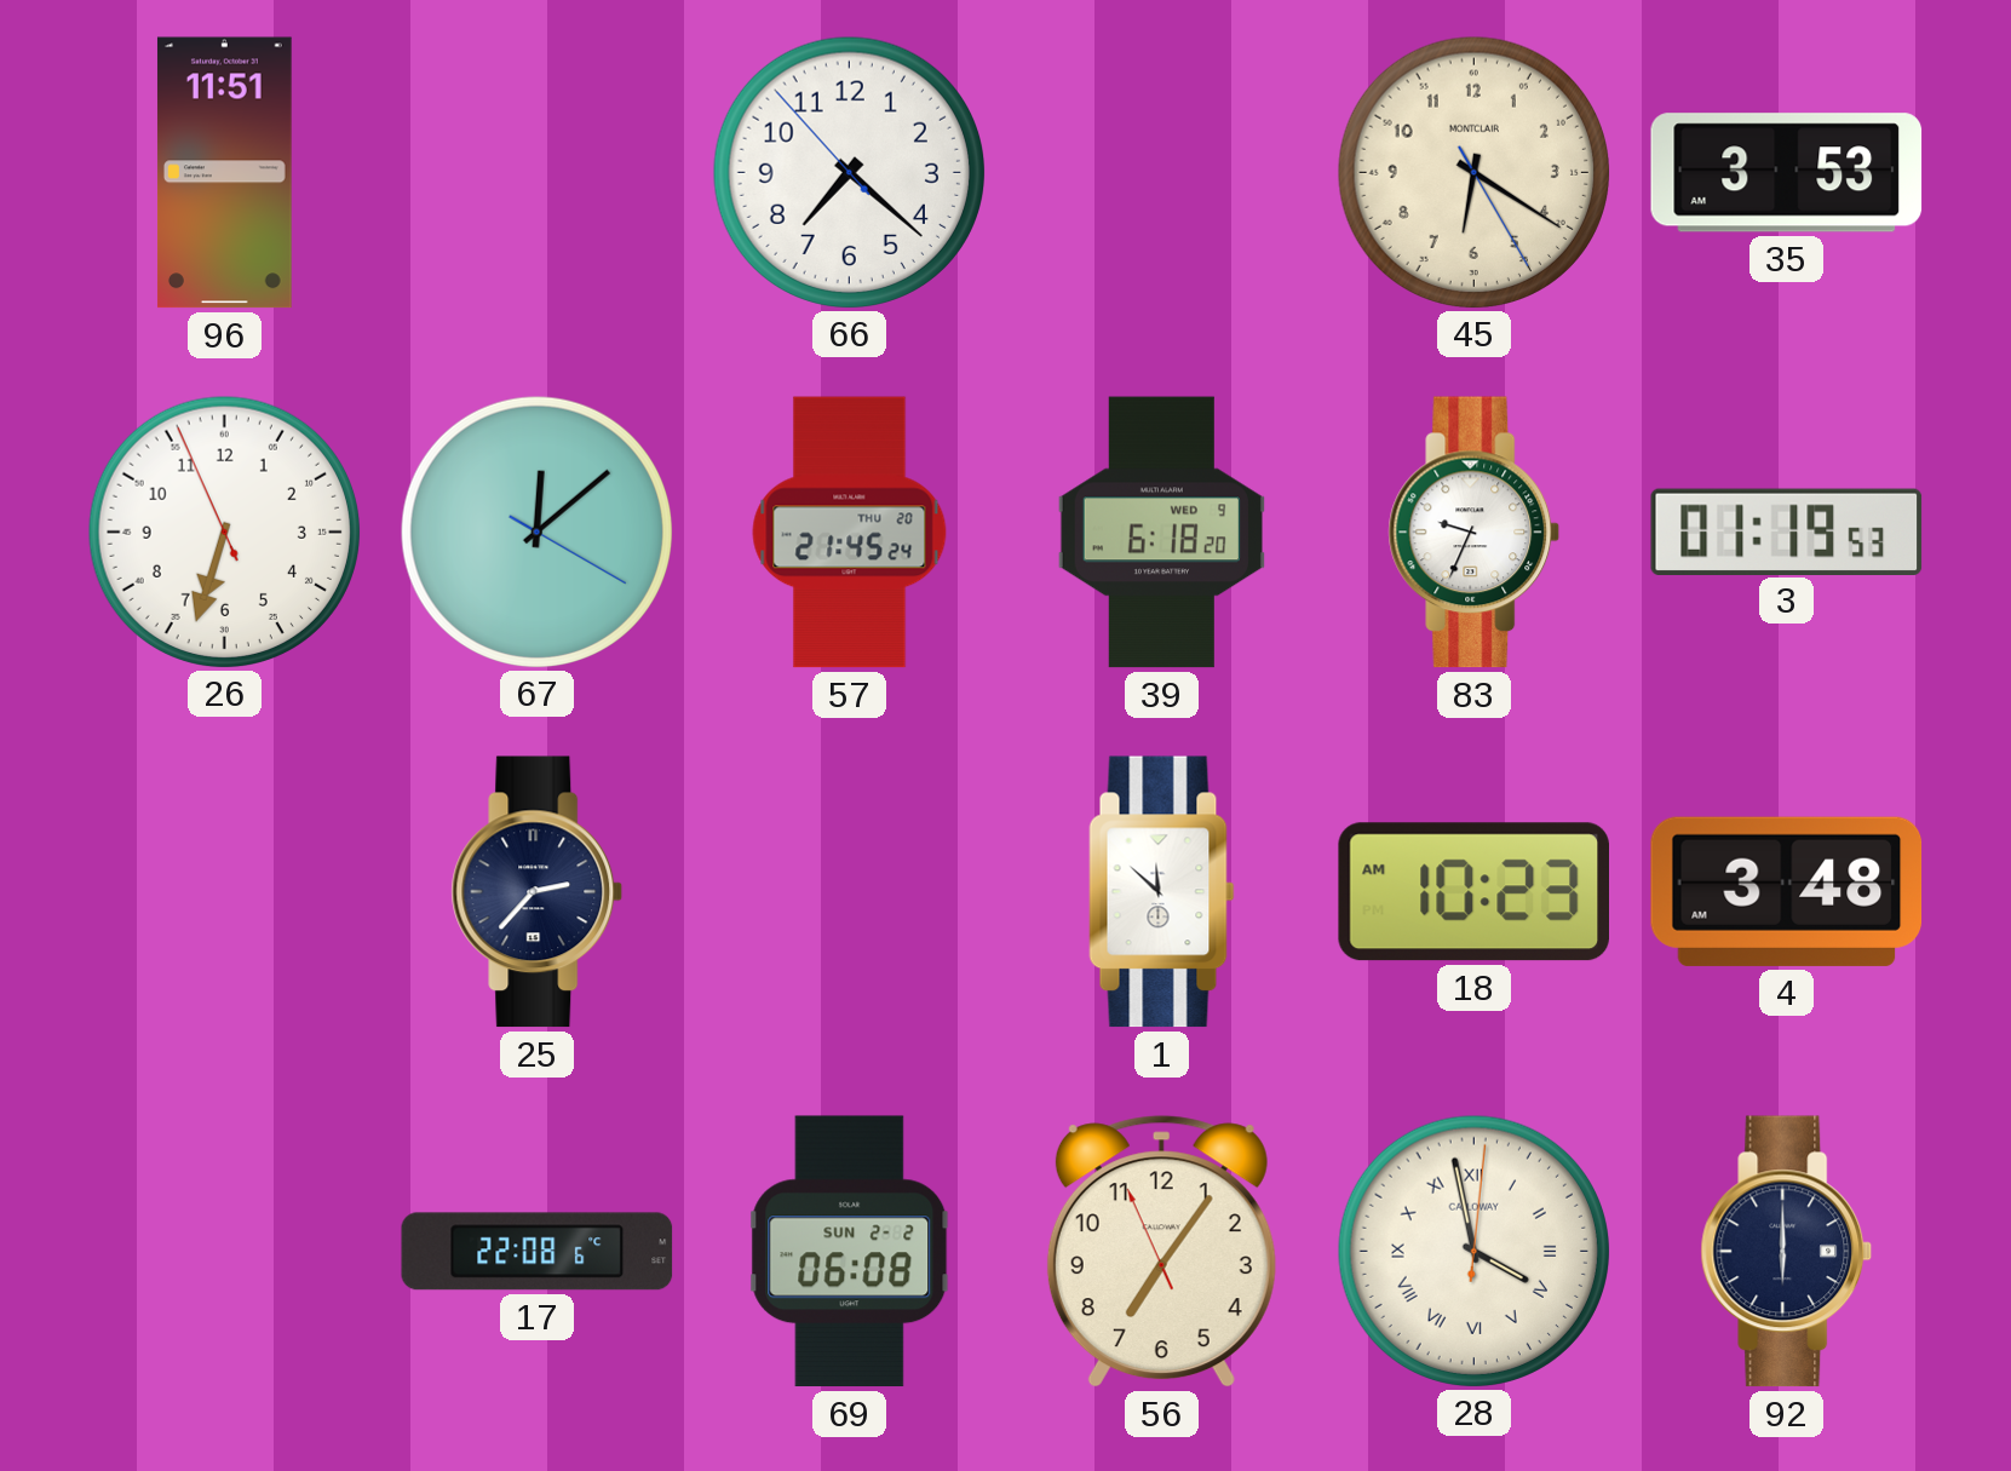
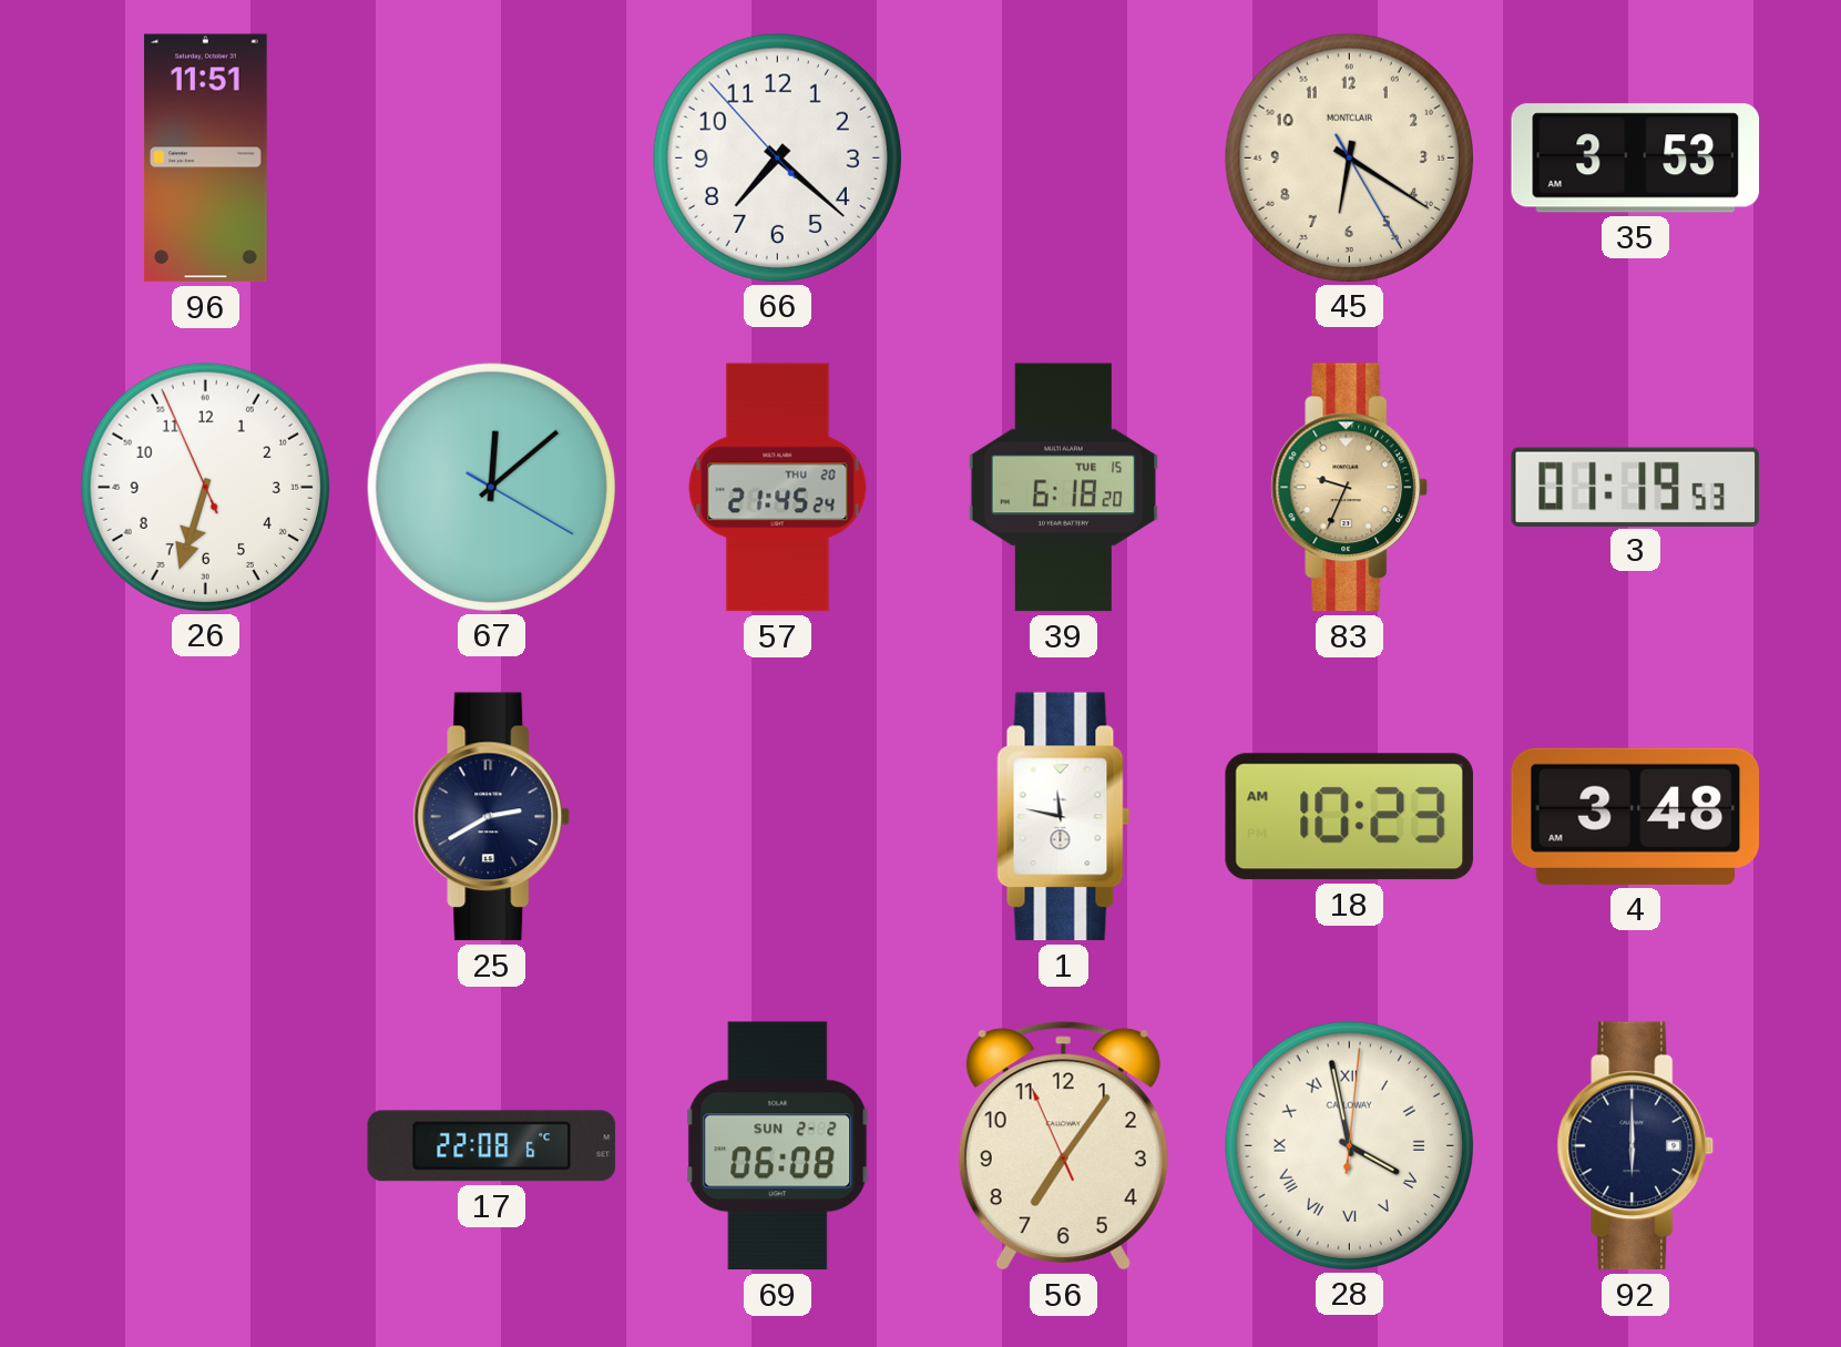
39 date: WED 9 -> TUE 15
83 dial: white -> champagne
25: 2:37 -> 2:40
1: 11:52 -> 11:47
